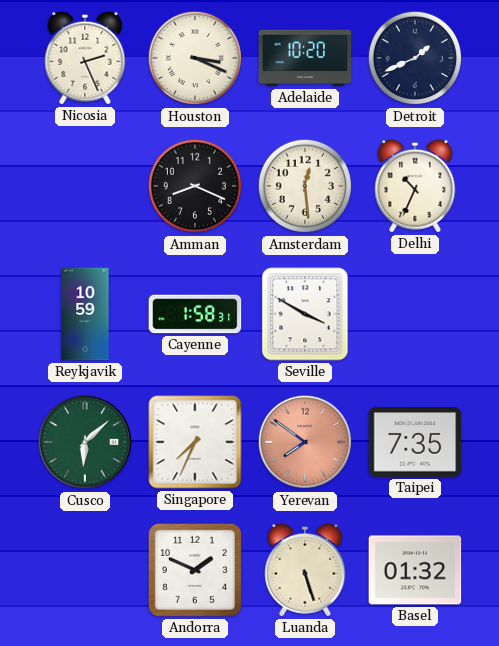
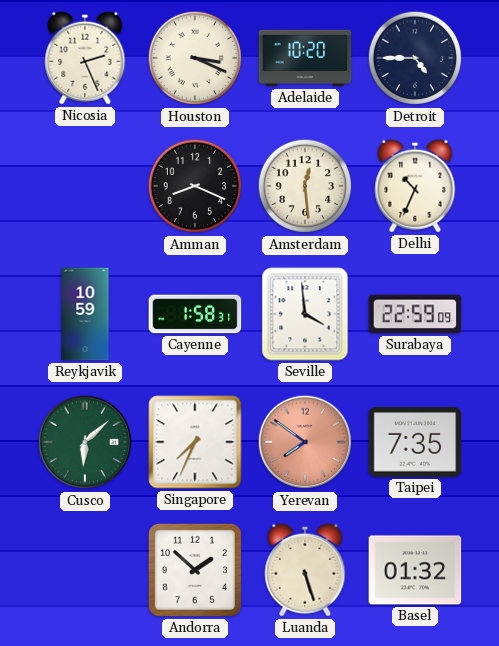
Detroit: 1:41 -> 4:45
Seville: 3:50 -> 3:59
Surabaya: none -> 22:59
Andorra: 1:49 -> 1:52
